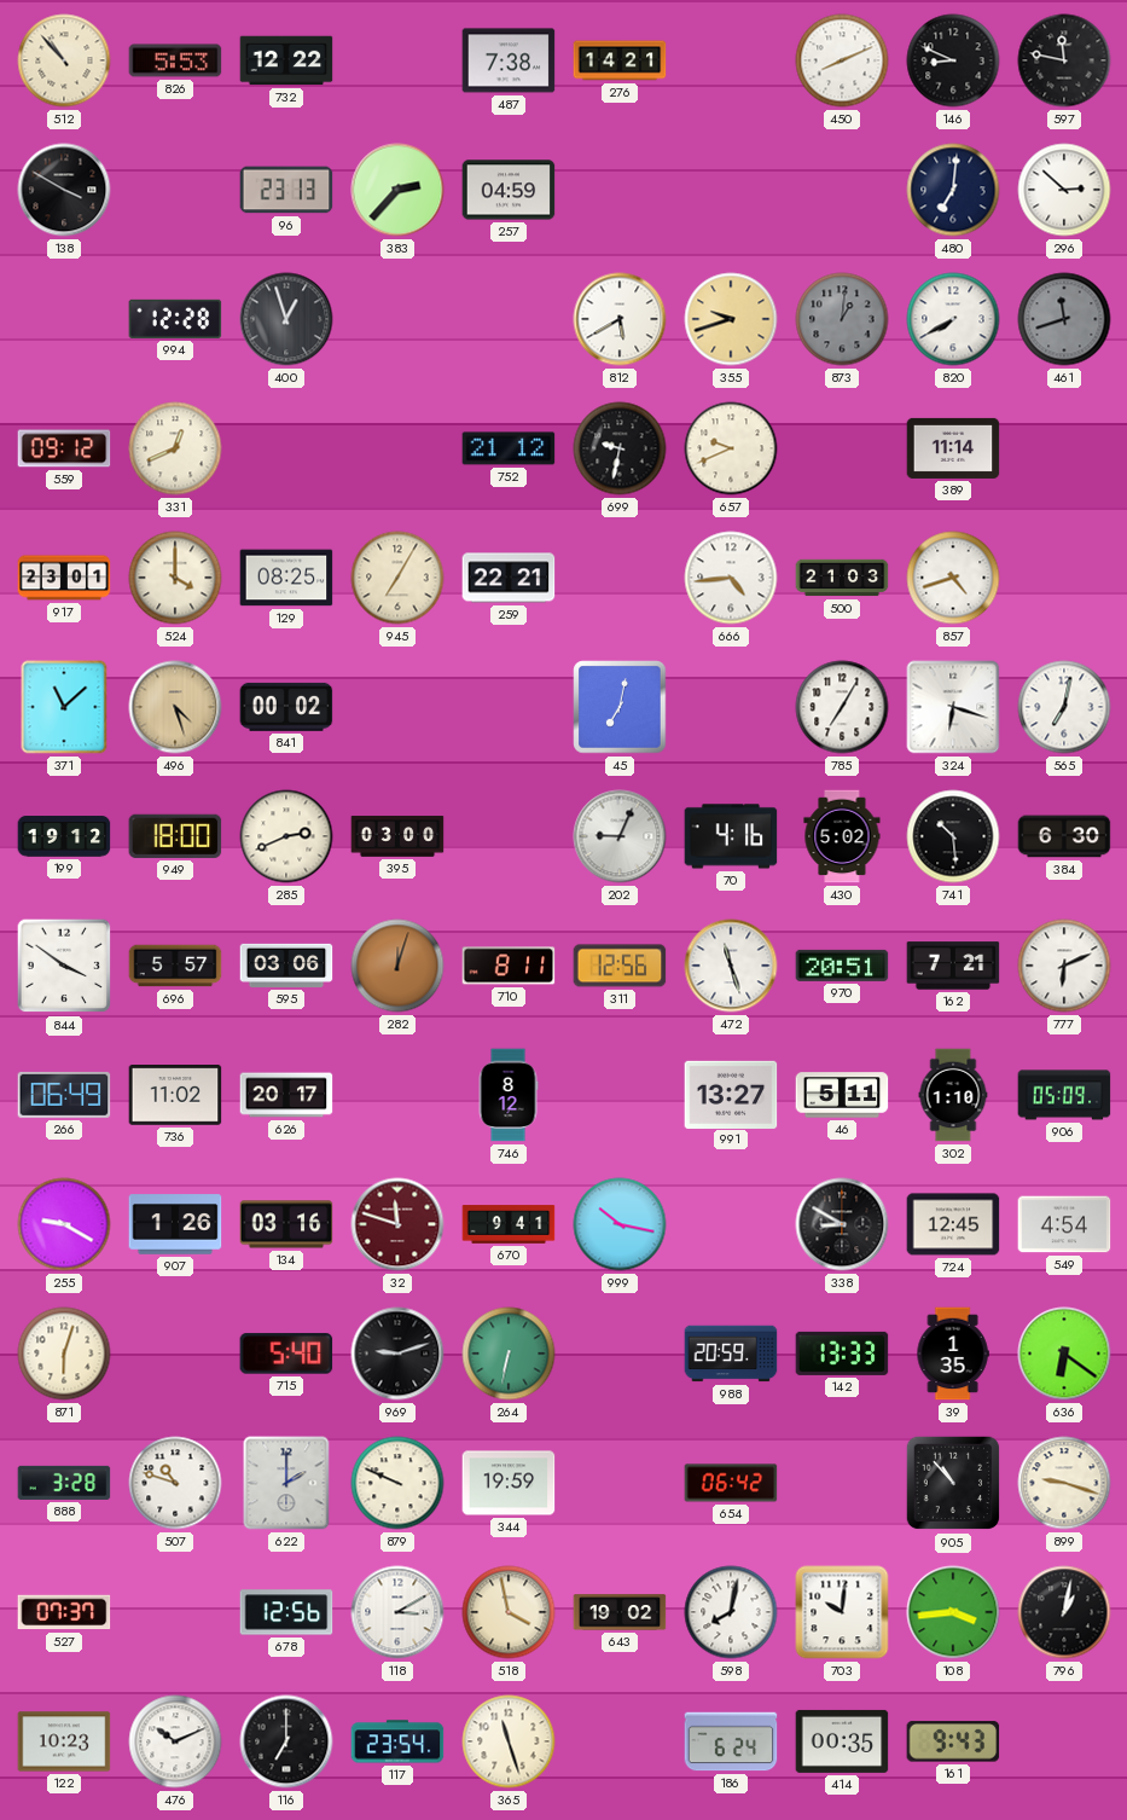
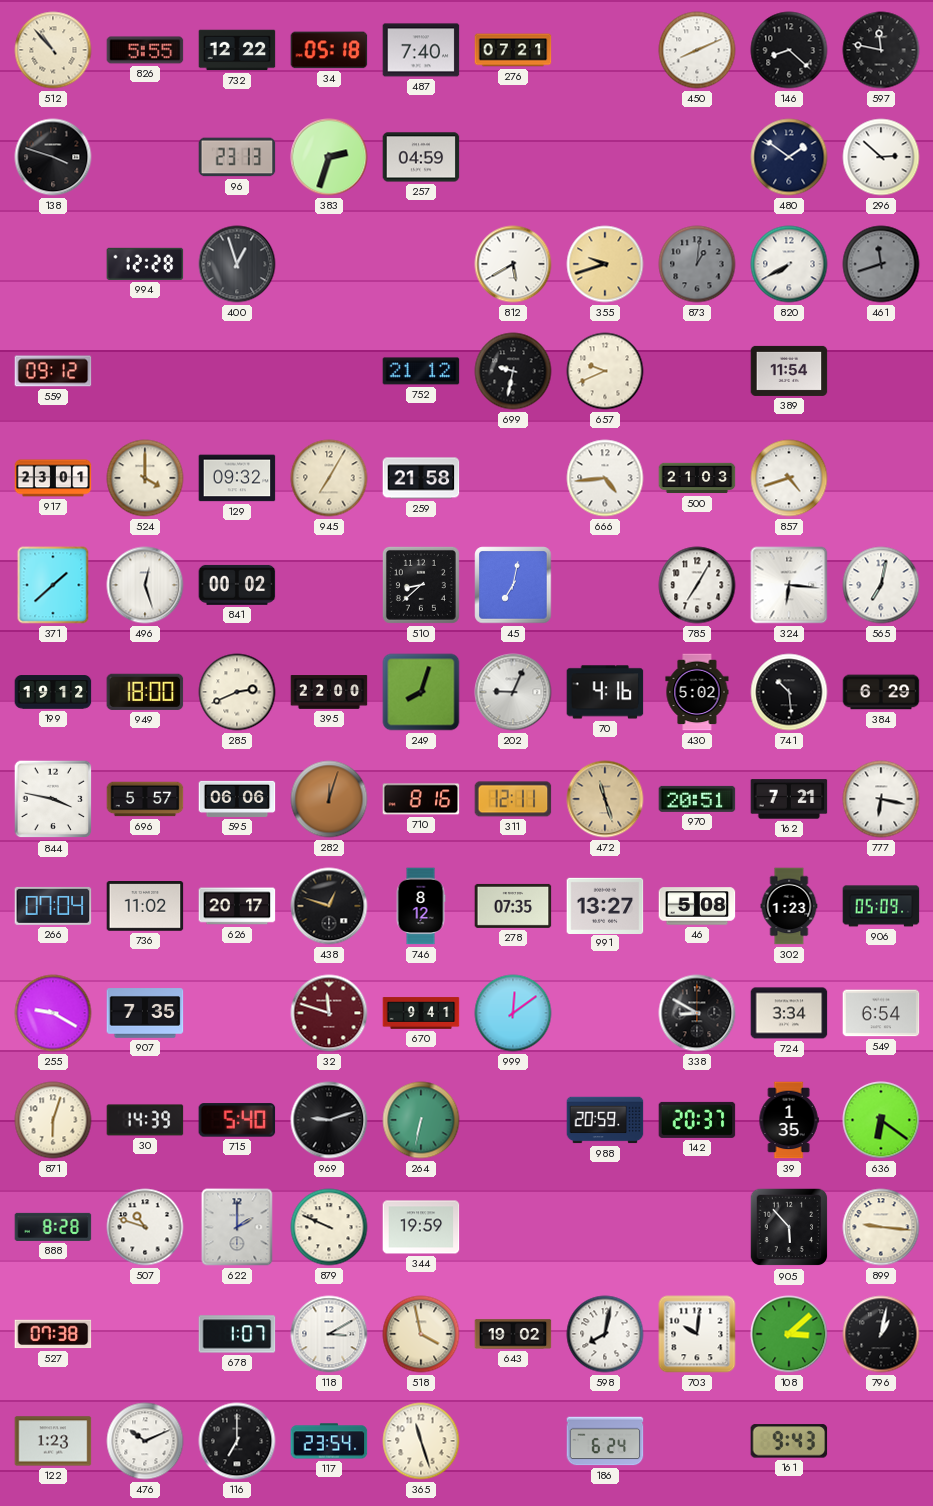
826: 5:53 -> 5:55
34: none -> 05:18
487: 7:38 -> 7:40
276: 14:21 -> 07:21
146: 8:49 -> 8:22
138: 3:50 -> 3:48
383: 2:37 -> 2:33
480: 7:01 -> 1:51
331: 12:41 -> none
389: 11:14 -> 11:54
129: 08:25 -> 09:32
259: 22:21 -> 21:58
371: 11:08 -> 1:38
496: 4:27 -> 12:27
496 dial: champagne -> white
510: none -> 8:38
324: 6:18 -> 6:16
395: 03:00 -> 22:00
249: none -> 8:03
384: 6:30 -> 6:29
844: 3:51 -> 3:47
595: 03:06 -> 06:06
710: 8:11 -> 8:16
311: 12:56 -> 12:11
472 dial: white -> champagne
777: 6:11 -> 6:17
266: 06:49 -> 07:04
438: none -> 12:48
278: none -> 07:35
46: 5:11 -> 5:08
302: 1:10 -> 1:23
907: 1:26 -> 7:35
134: 03:16 -> none
999: 10:17 -> 12:09
724: 12:45 -> 3:34
549: 4:54 -> 6:54
30: none -> 14:39
142: 13:33 -> 20:37
888: 3:28 -> 8:28
654: 06:42 -> none
905: 10:53 -> 5:53
899: 9:18 -> 9:16
527: 07:37 -> 07:38
678: 12:56 -> 1:07
108: 3:44 -> 3:08
122: 10:23 -> 1:23
414: 00:35 -> none
